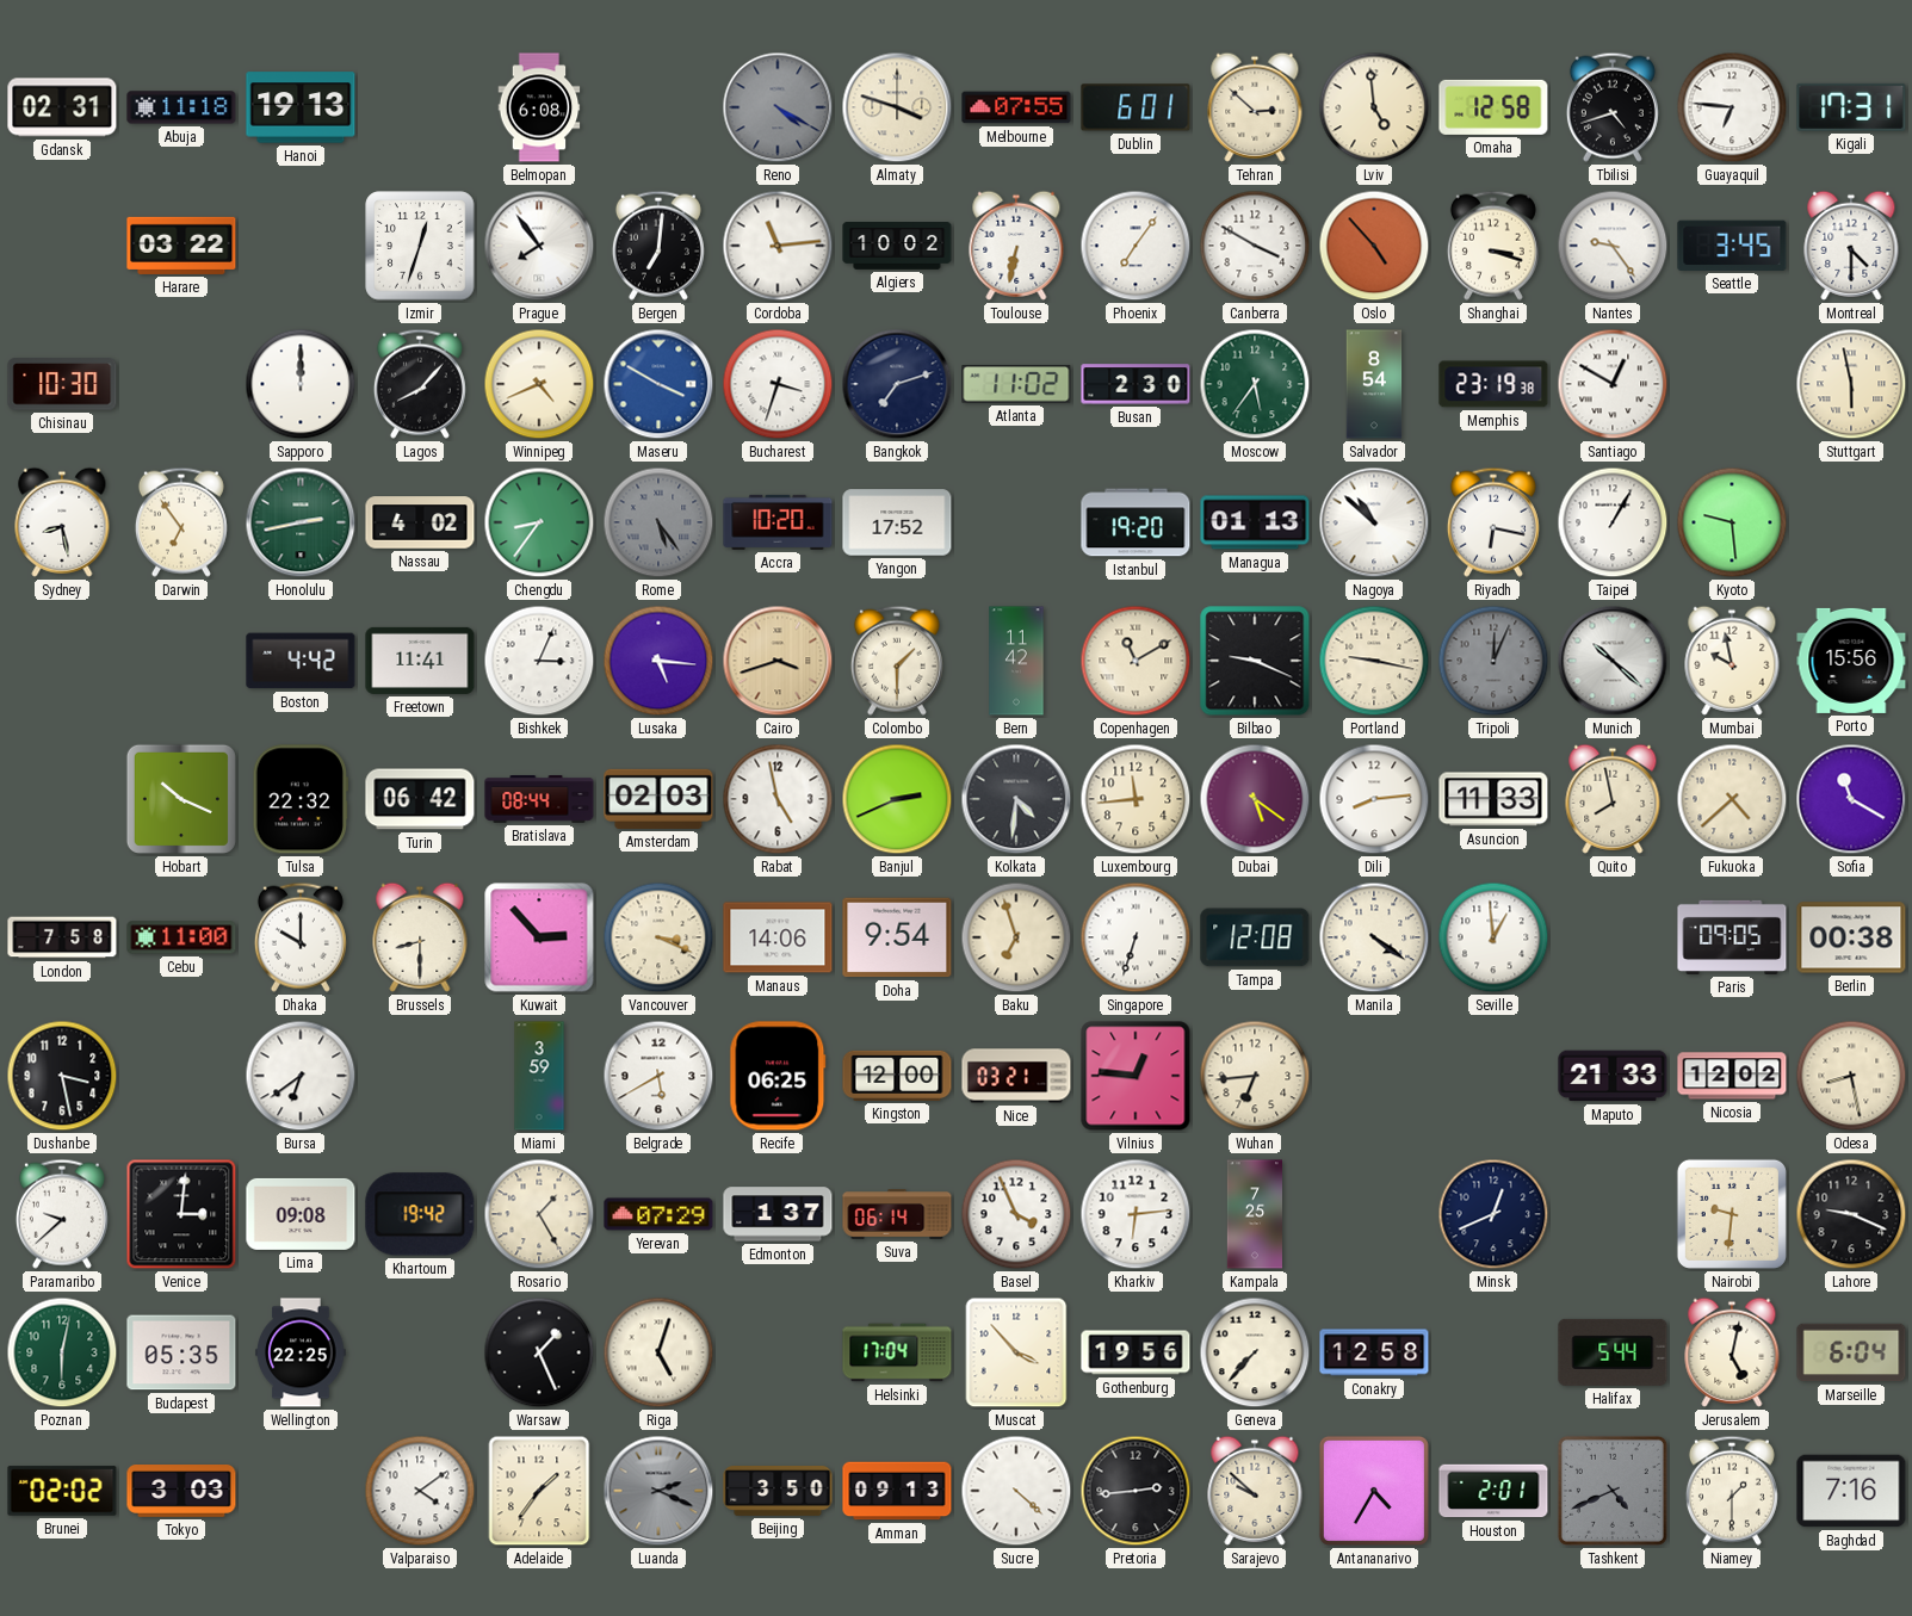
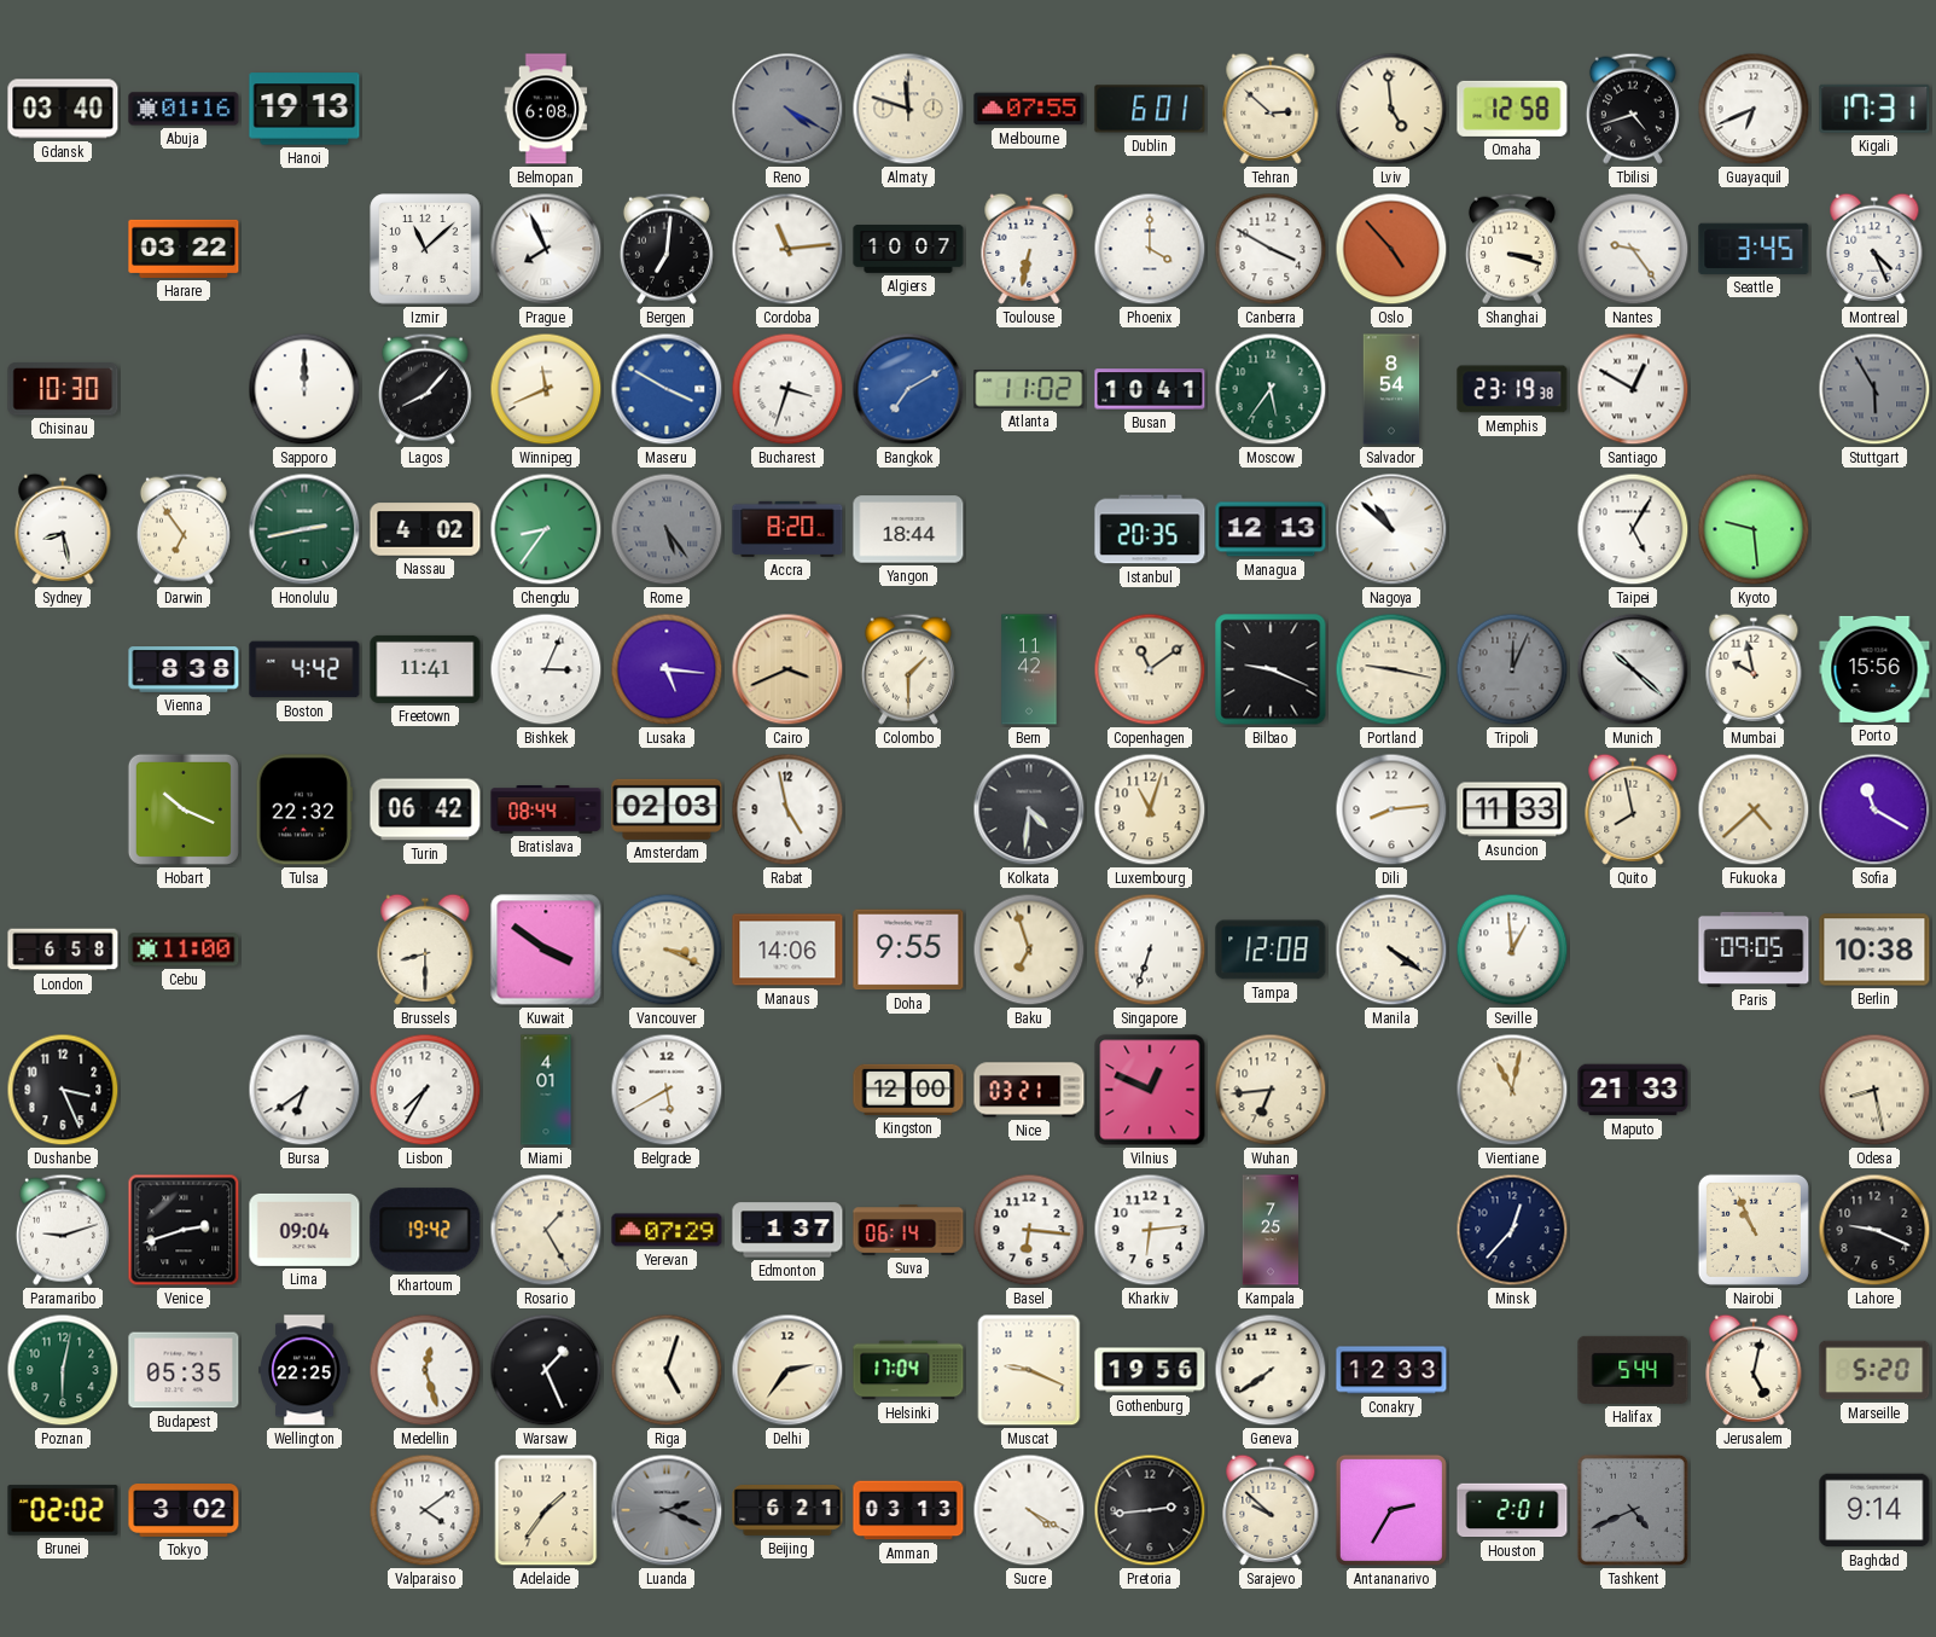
Gdansk: 02:31 -> 03:40
Abuja: 11:18 -> 01:16
Almaty: 3:48 -> 11:48
Guayaquil: 6:46 -> 6:41
Izmir: 12:33 -> 11:08
Prague: 7:54 -> 7:56
Algiers: 10:02 -> 10:07
Phoenix: 7:06 -> 4:00
Montreal: 4:30 -> 4:26
Winnipeg: 4:41 -> 11:41
Bangkok: 7:12 -> 7:10
Bangkok dial: navy -> blue
Busan: 2:30 -> 10:41
Stuttgart: 5:58 -> 5:55
Stuttgart dial: cream -> grey
Accra: 10:20 -> 8:20
Yangon: 17:52 -> 18:44
Istanbul: 19:20 -> 20:35
Managua: 01:13 -> 12:13
Riyadh: 6:17 -> none
Taipei: 1:05 -> 5:05
Vienna: none -> 8:38
Cairo: 3:42 -> 3:41
Copenhagen: 11:10 -> 11:09
Banjul: 2:41 -> none
Luxembourg: 11:44 -> 11:03
Dubai: 5:21 -> none
London: 7:58 -> 6:58
Dhaka: 10:00 -> none
Kuwait: 2:53 -> 3:51
Doha: 9:54 -> 9:55
Berlin: 00:38 -> 10:38
Dushanbe: 3:28 -> 3:26
Lisbon: none -> 7:35
Miami: 3:59 -> 4:01
Recife: 06:25 -> none
Vilnius: 12:46 -> 12:49
Vientiane: none -> 11:02
Nicosia: 12:02 -> none
Paramaribo: 9:38 -> 9:12
Venice: 3:01 -> 2:42
Lima: 09:08 -> 09:04
Basel: 3:56 -> 6:16
Minsk: 12:41 -> 12:37
Nairobi: 9:31 -> 10:56
Medellin: none -> 12:27
Delhi: none -> 2:36
Muscat: 3:53 -> 9:19
Geneva: 7:37 -> 7:39
Conakry: 12:58 -> 12:33
Marseille: 6:04 -> 5:20
Tokyo: 3:03 -> 3:02
Beijing: 3:50 -> 6:21
Amman: 09:13 -> 03:13
Sucre: 4:22 -> 4:20
Antananarivo: 4:35 -> 2:35
Niamey: 1:30 -> none
Baghdad: 7:16 -> 9:14
